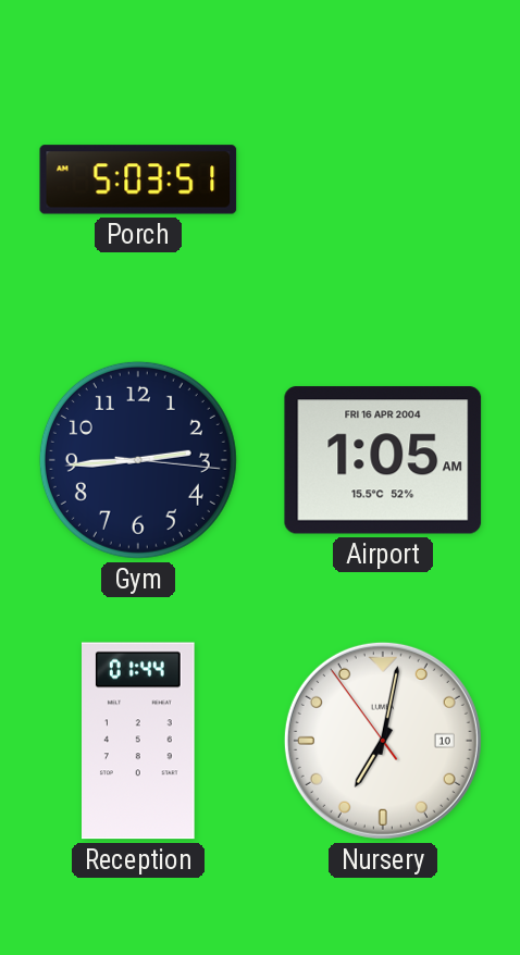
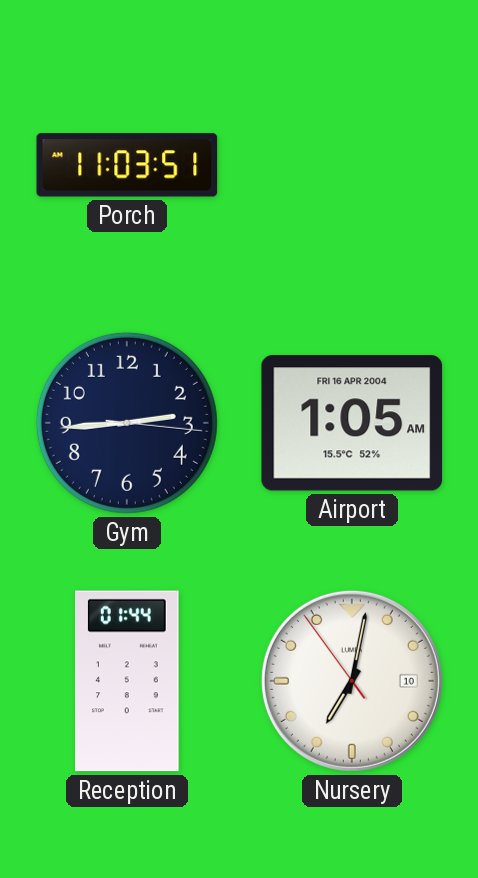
Porch: 5:03 -> 11:03
